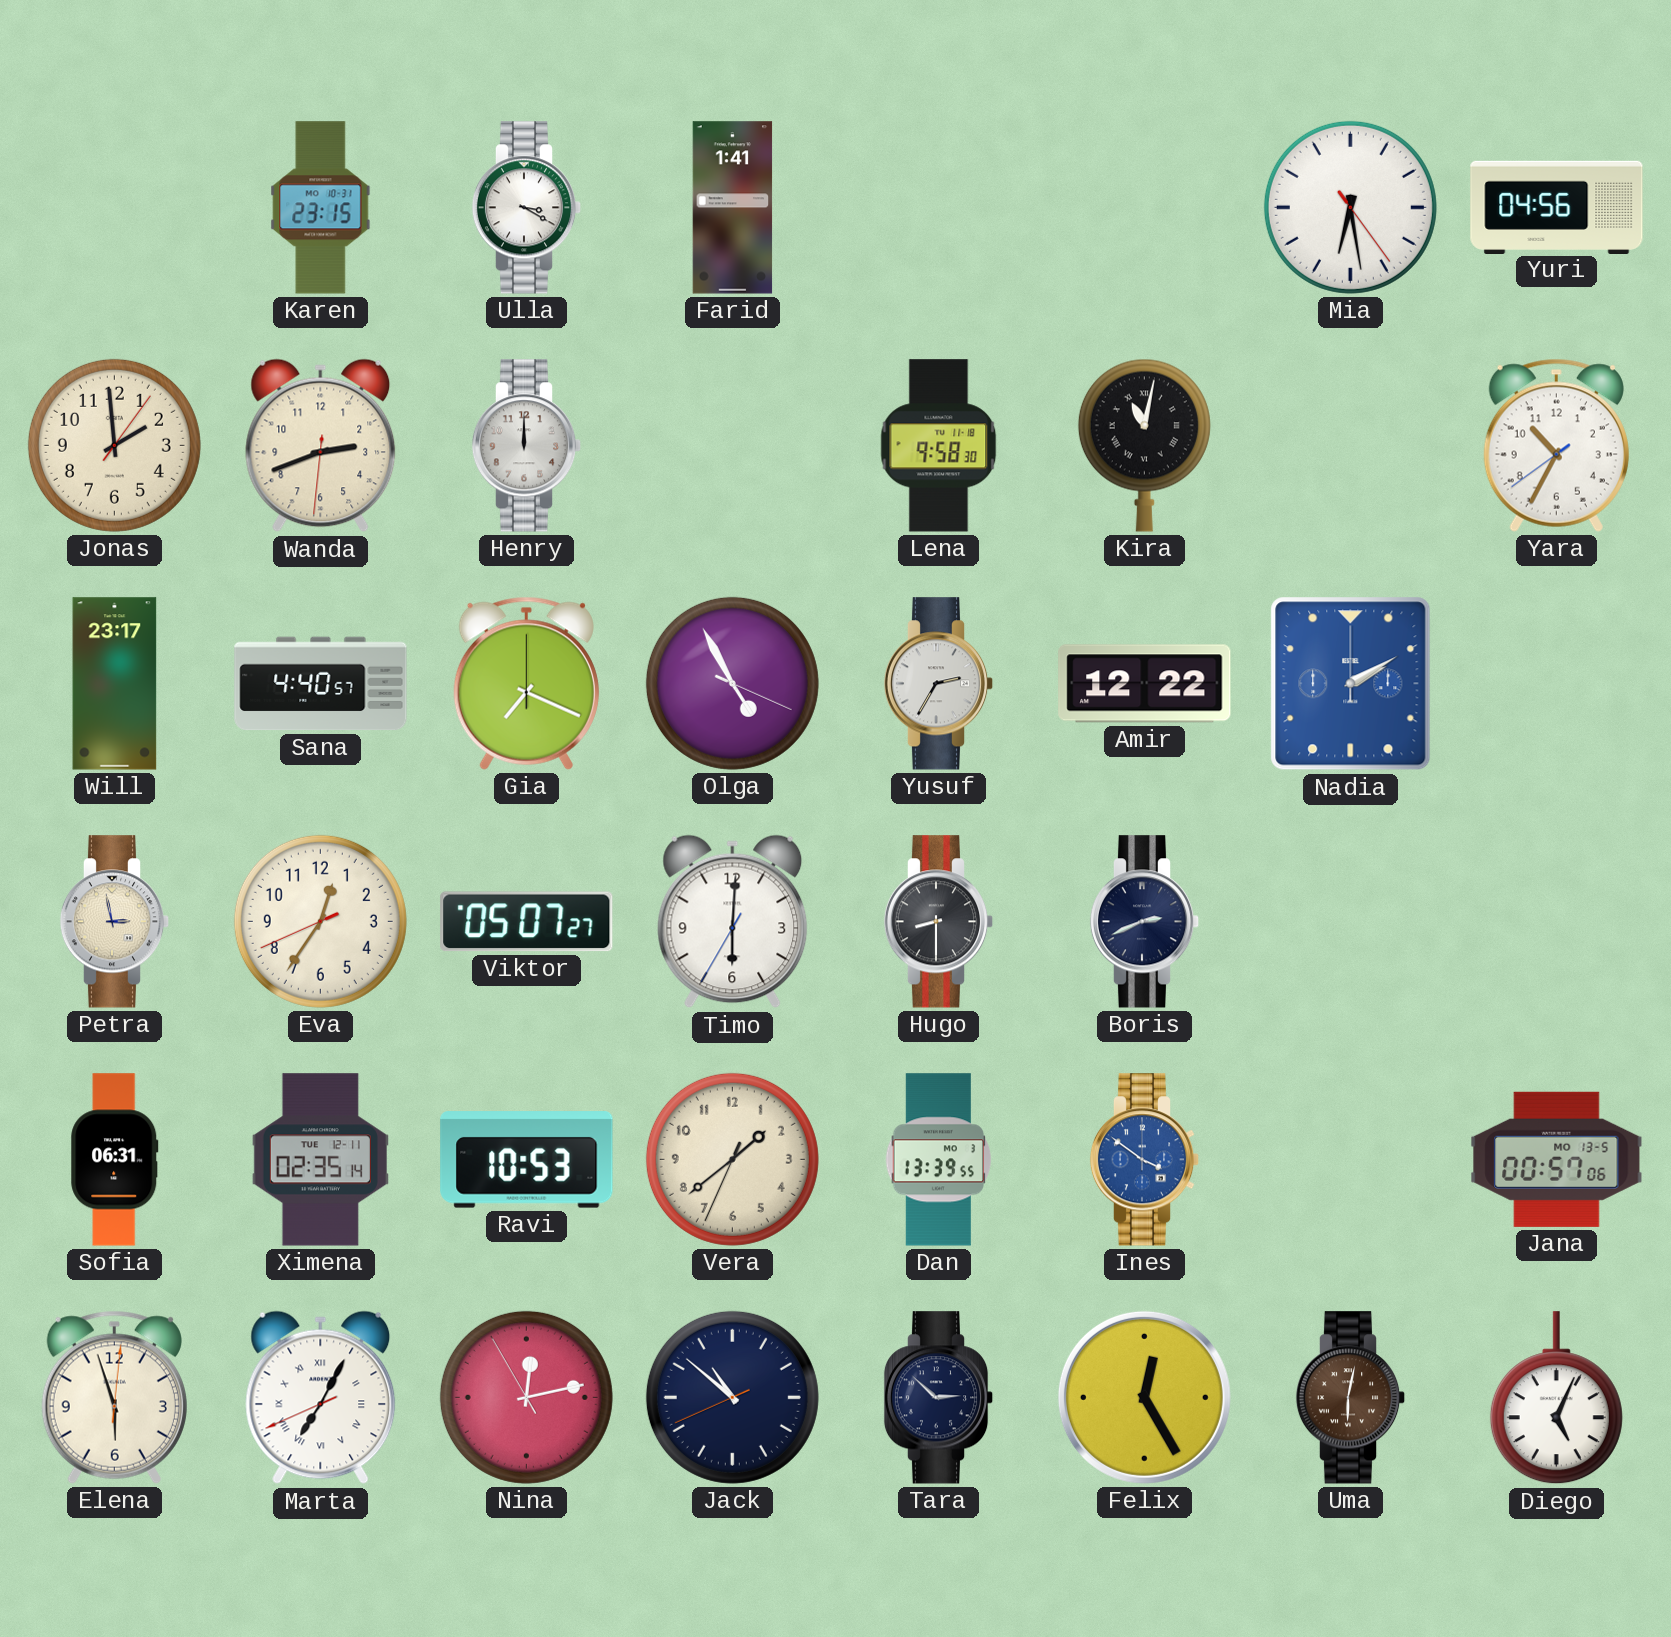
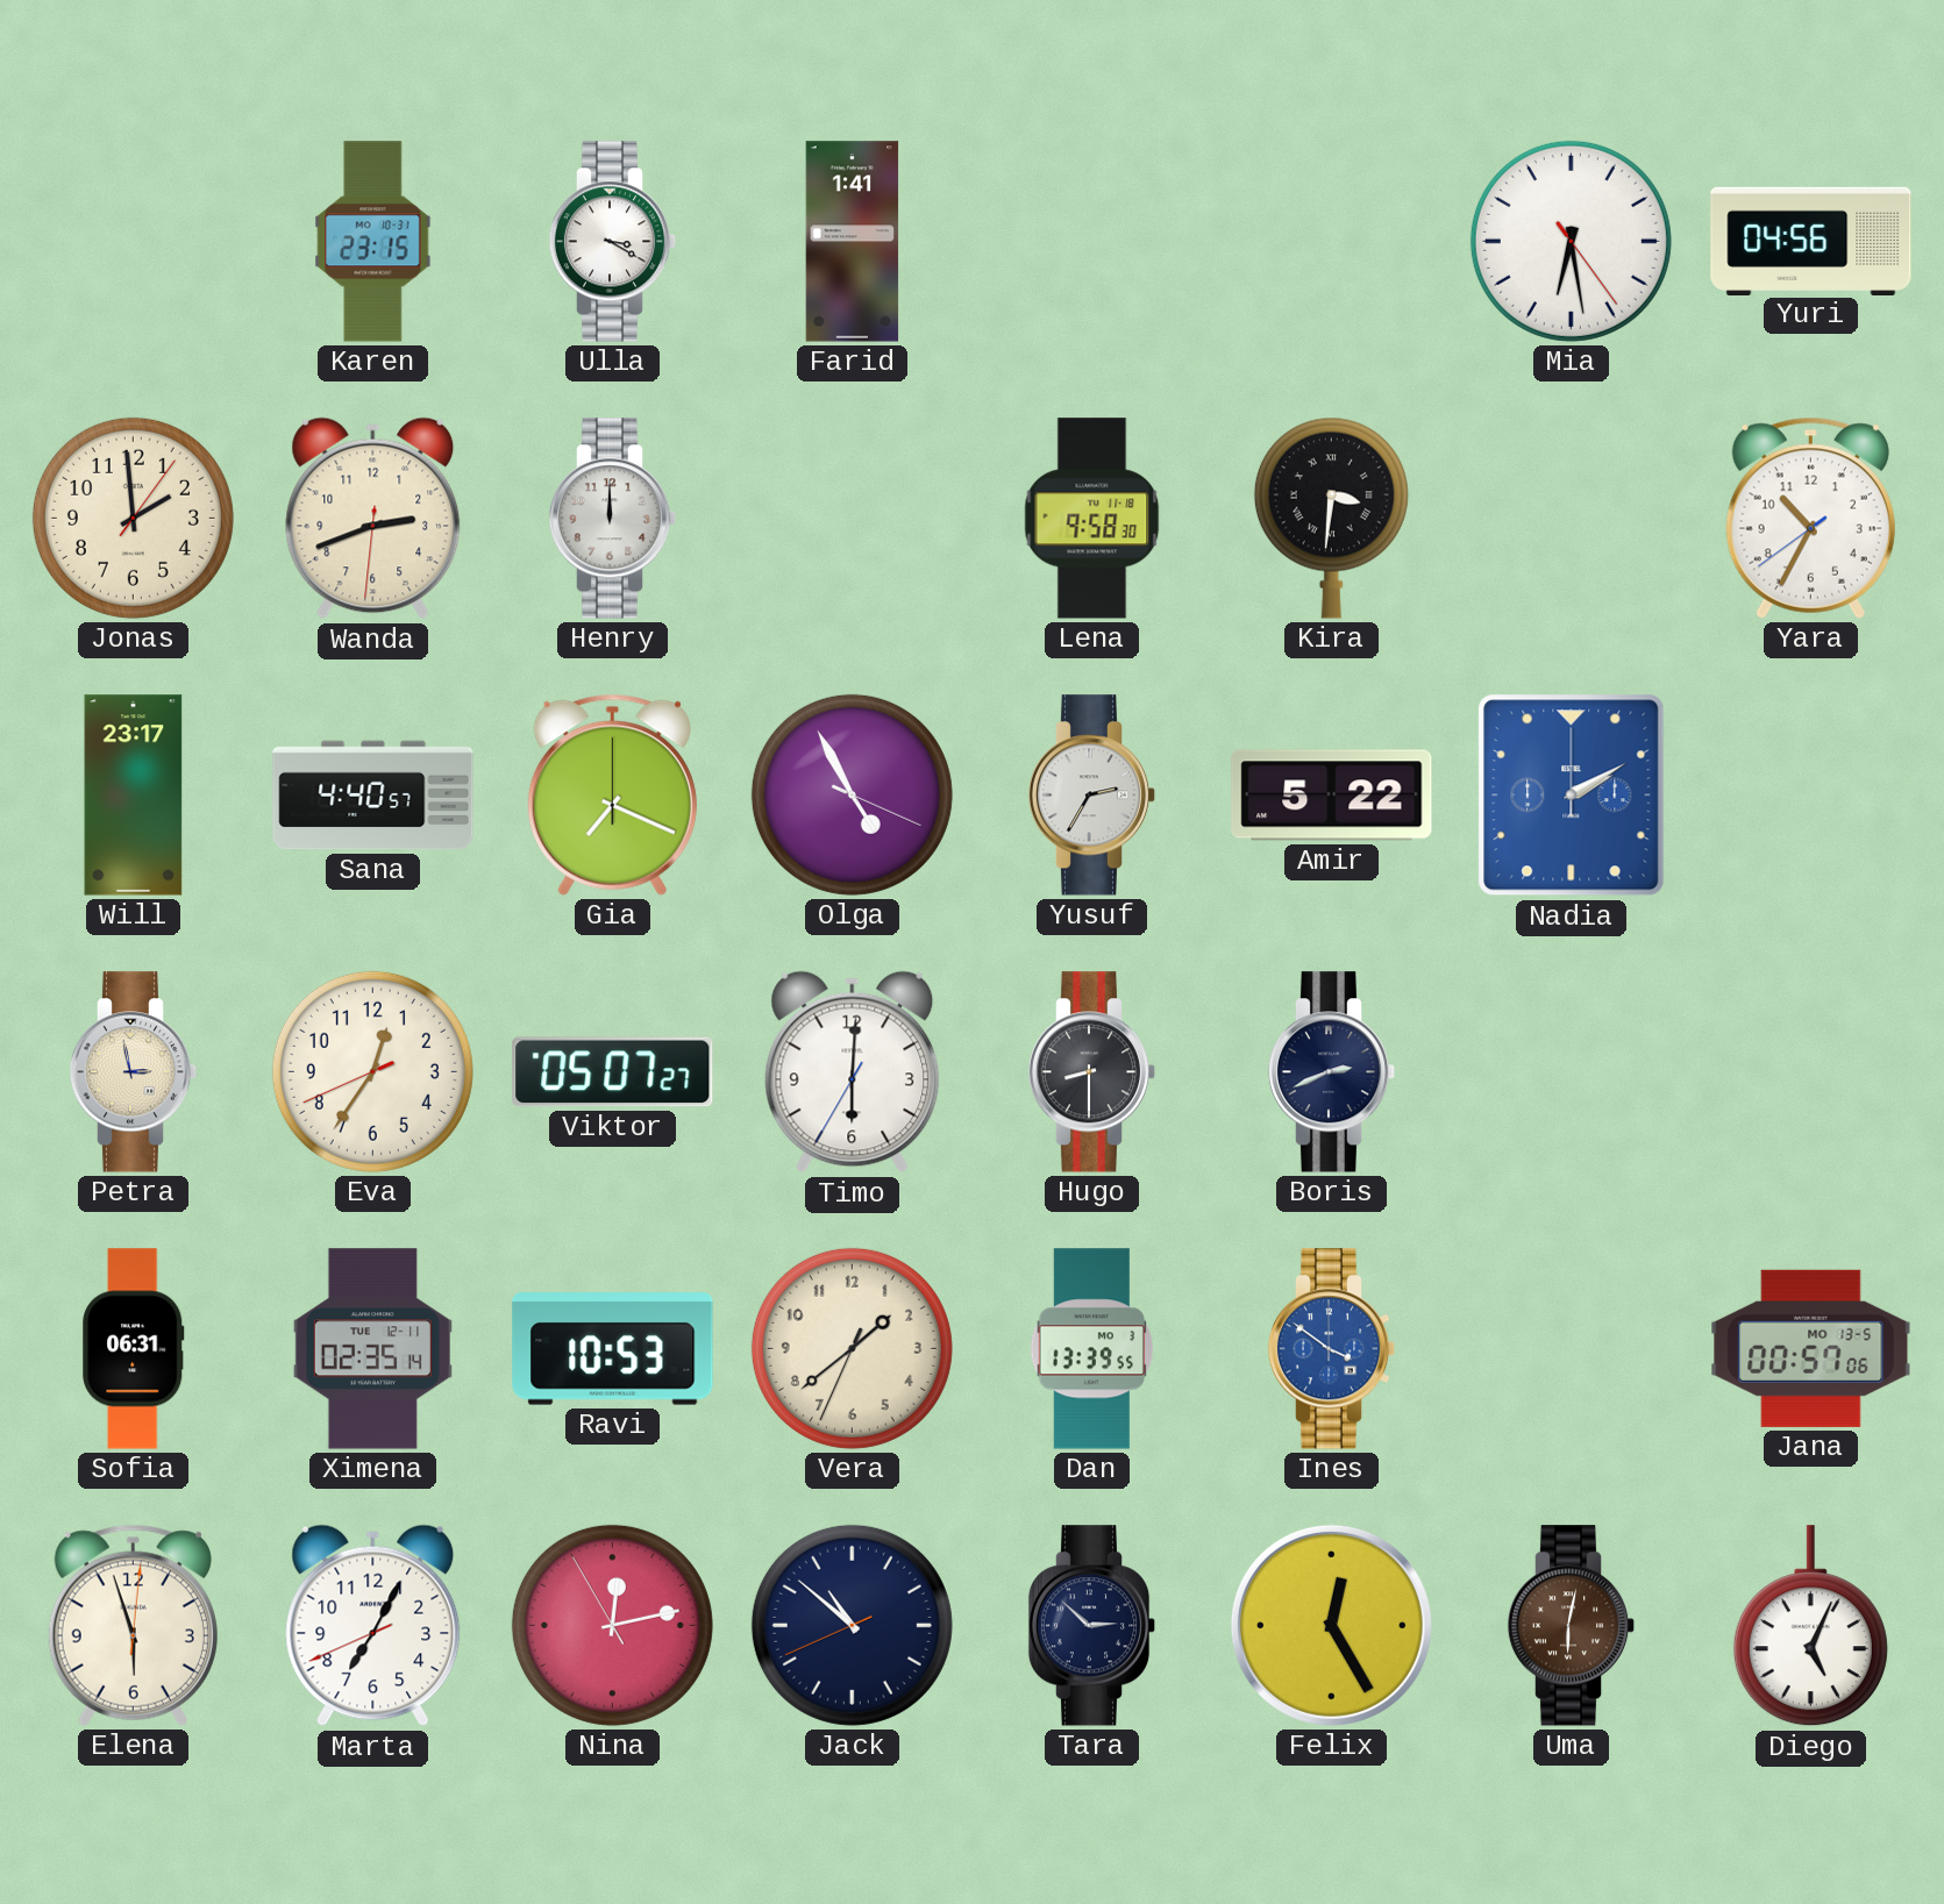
Kira: 11:02 -> 3:31
Amir: 12:22 -> 5:22
Marta numerals: Roman -> Arabic
